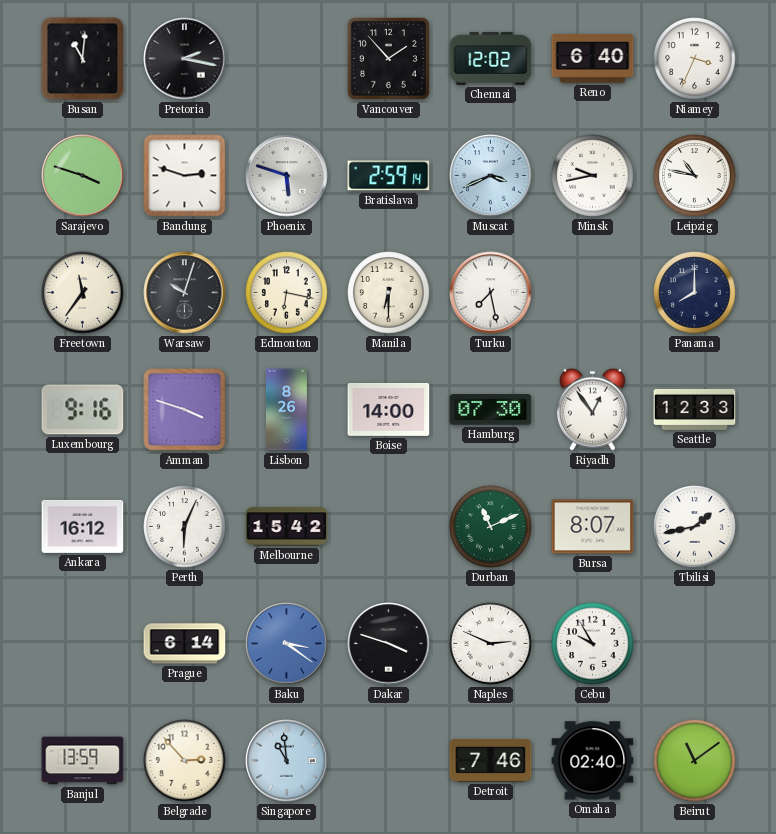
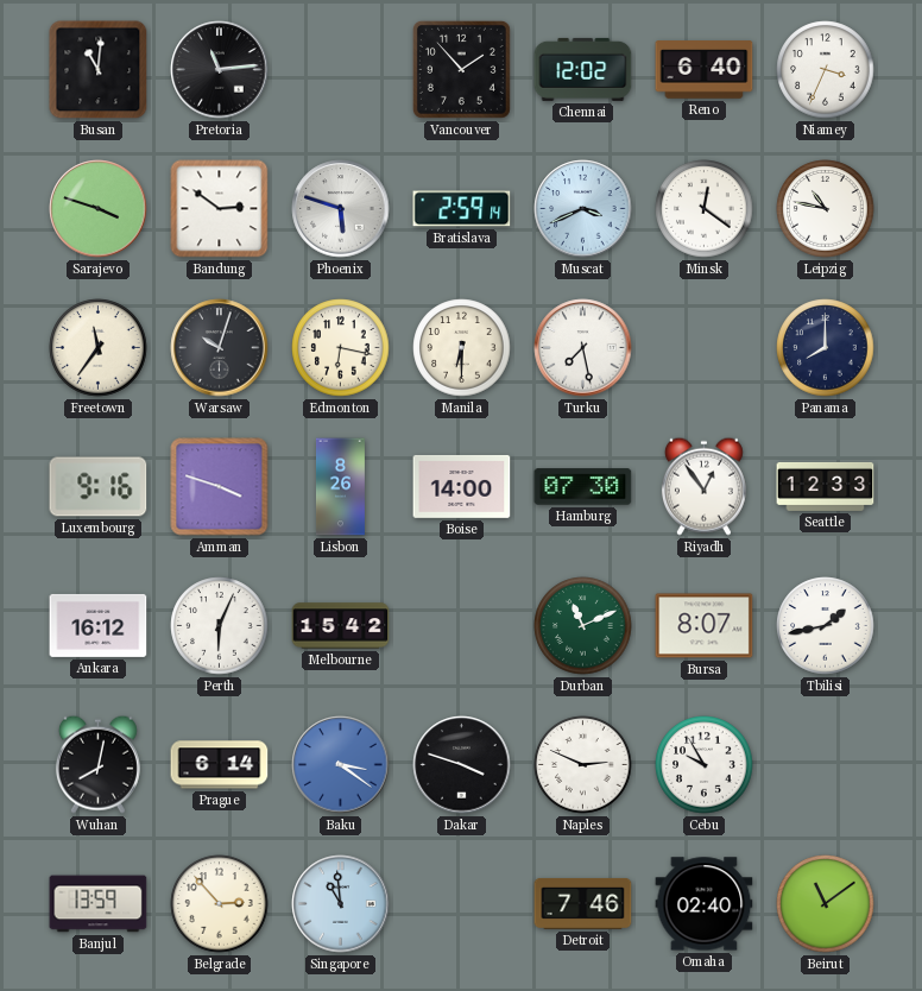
Pretoria: 2:17 -> 11:14
Bandung: 2:48 -> 2:51
Minsk: 9:43 -> 12:21
Wuhan: none -> 8:02
